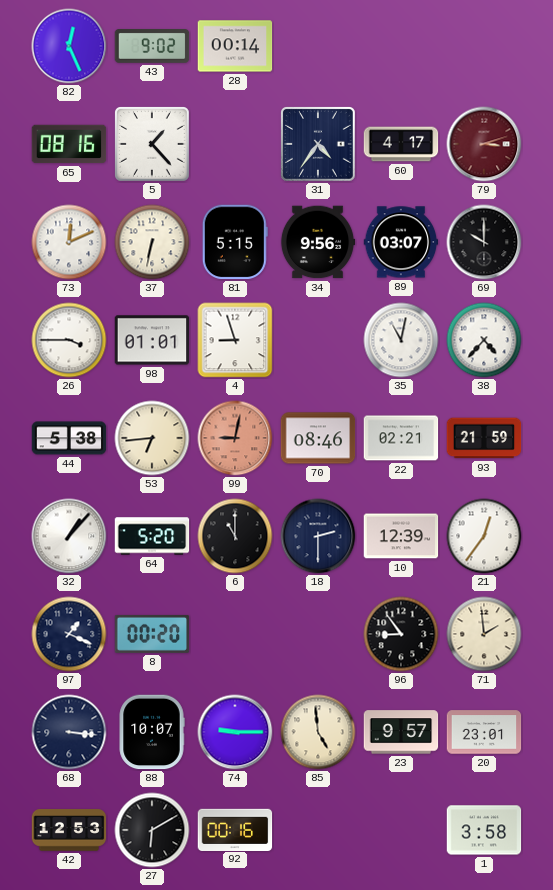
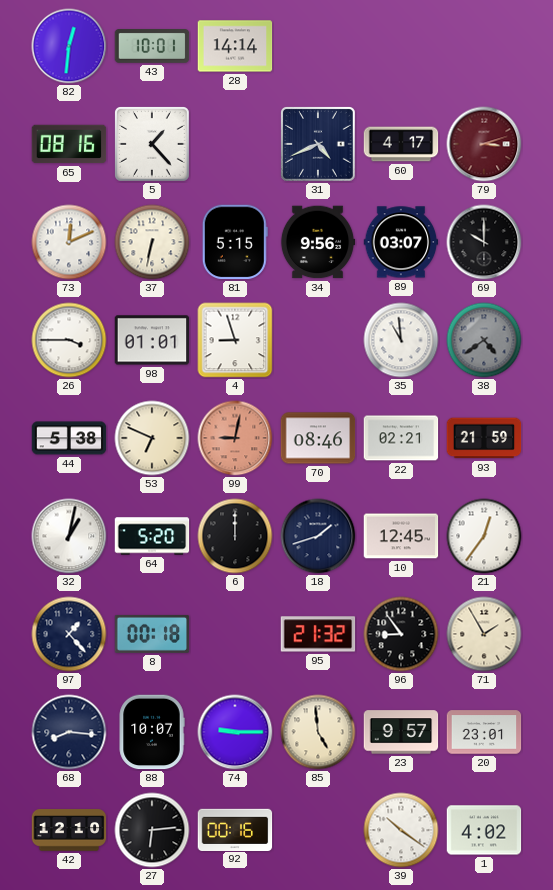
82: 12:26 -> 12:31
43: 9:02 -> 10:01
28: 00:14 -> 14:14
31: 4:36 -> 4:41
35: 11:02 -> 10:59
38: 4:37 -> 4:39
38 dial: white -> grey
53: 6:44 -> 6:49
32: 1:07 -> 1:02
6: 11:00 -> 12:00
18: 2:30 -> 1:42
10: 12:39 -> 12:45
97: 1:19 -> 1:23
8: 00:20 -> 00:18
95: none -> 21:32
71: 1:59 -> 1:55
68: 3:16 -> 8:16
42: 12:53 -> 12:10
27: 6:10 -> 6:14
39: none -> 10:21
1: 3:58 -> 4:02
